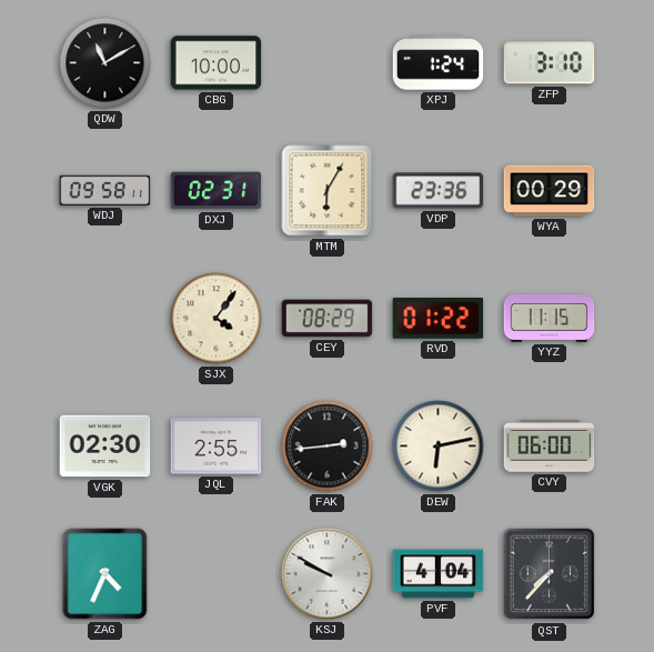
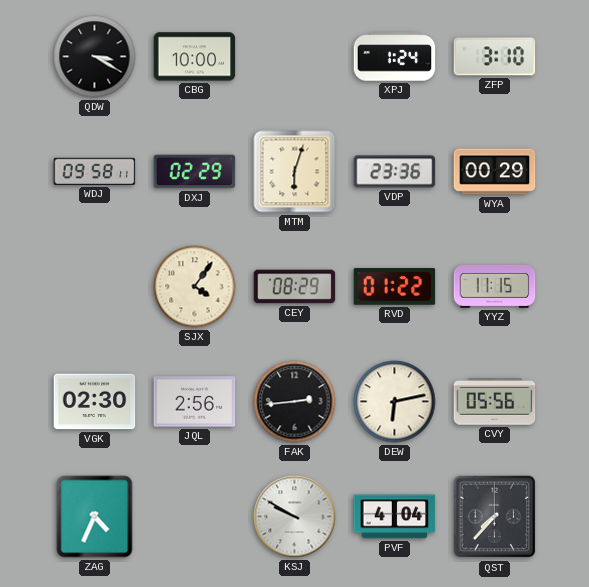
QDW: 11:10 -> 3:20
DXJ: 02:31 -> 02:29
MTM: 6:05 -> 6:03
JQL: 2:55 -> 2:56
CVY: 06:00 -> 05:56
